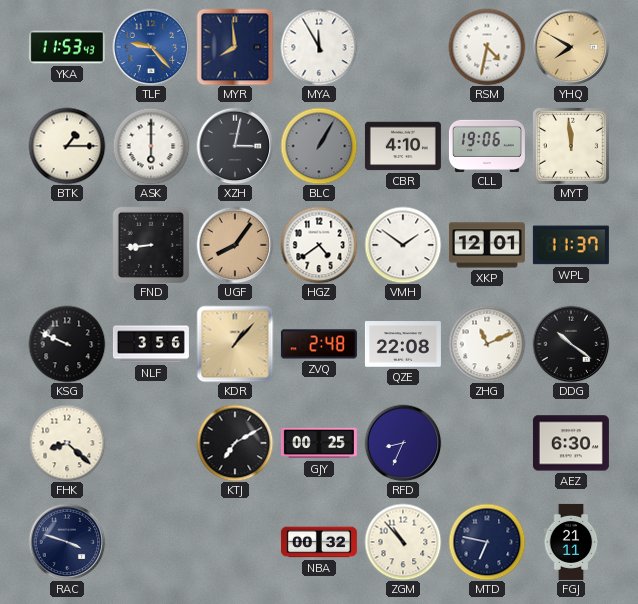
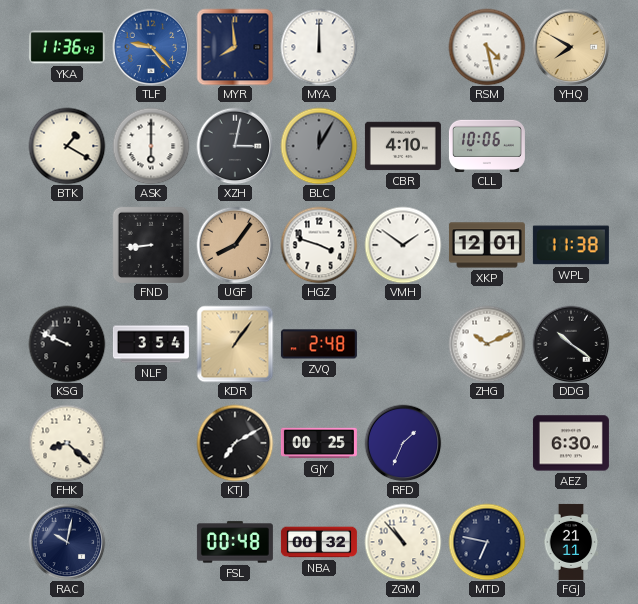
YKA: 11:53 -> 11:36
MYA: 11:55 -> 12:00
RSM: 4:32 -> 4:28
BTK: 1:15 -> 1:20
BLC: 1:05 -> 12:05
CLL: 19:06 -> 10:06
MYT: 11:59 -> none
HGZ: 4:39 -> 3:48
WPL: 11:37 -> 11:38
NLF: 3:56 -> 3:54
KDR: 1:07 -> 1:06
QZE: 22:08 -> none
ZHG: 11:11 -> 10:11
RFD: 8:34 -> 1:34
RAC: 3:48 -> 10:02
FSL: none -> 00:48
